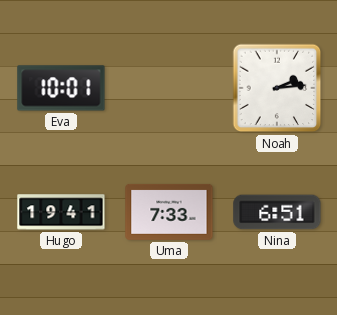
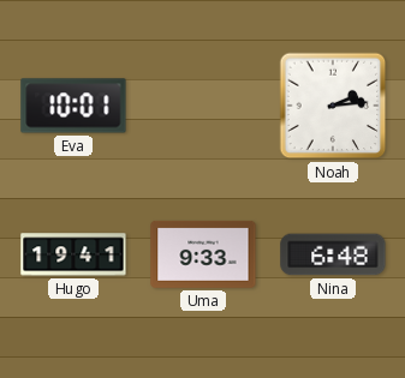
Uma: 7:33 -> 9:33
Nina: 6:51 -> 6:48
